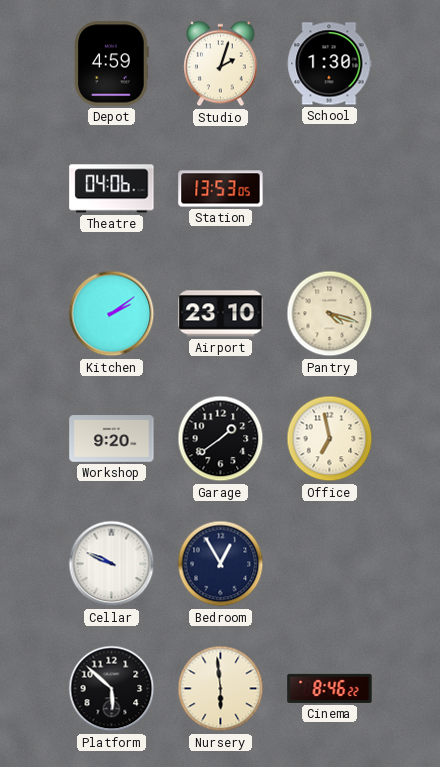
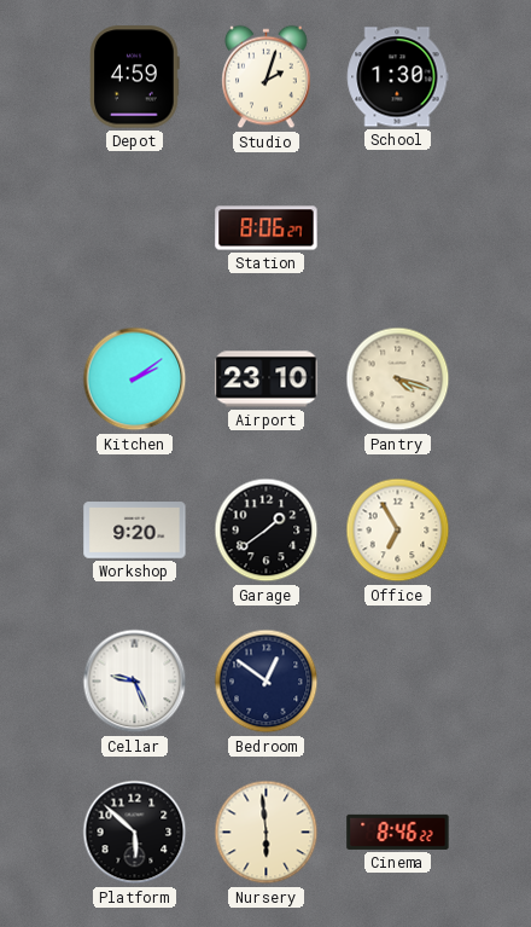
Theatre: 04:06 -> none
Station: 13:53 -> 8:06
Office: 6:58 -> 6:55
Cellar: 9:49 -> 9:26
Bedroom: 12:55 -> 12:51
